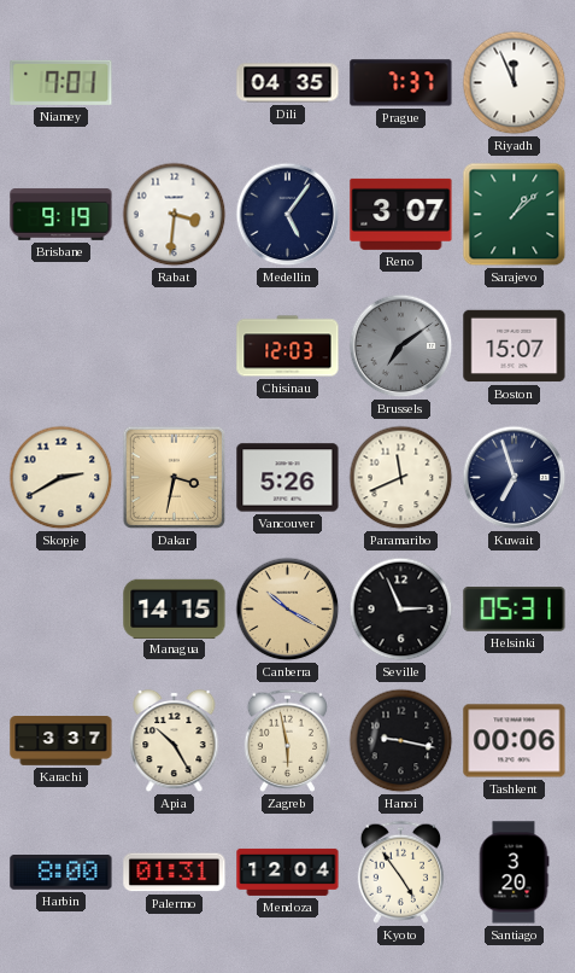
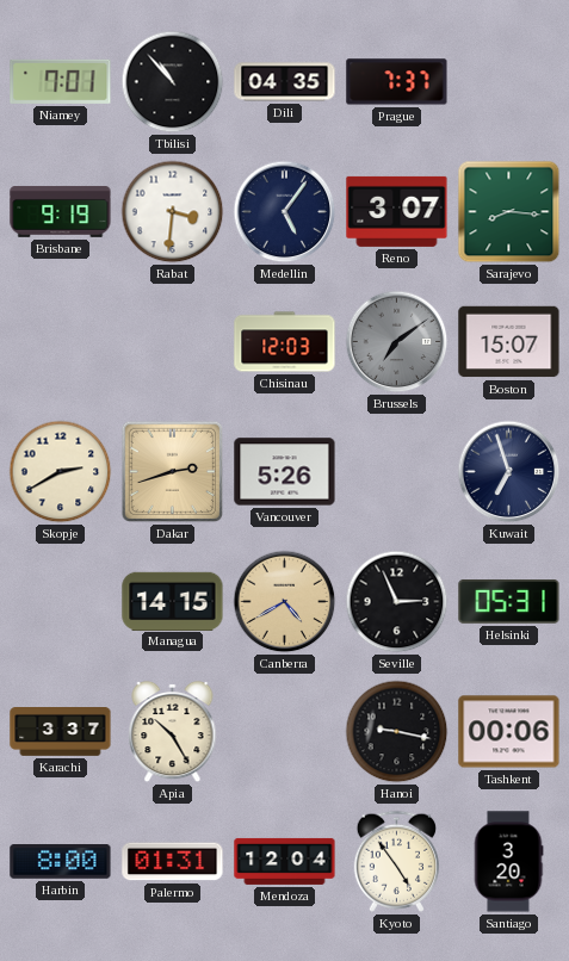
Tbilisi: none -> 10:53
Riyadh: 11:56 -> none
Sarajevo: 1:08 -> 8:16
Dakar: 3:32 -> 2:42
Paramaribo: 11:41 -> none
Canberra: 10:20 -> 4:40
Zagreb: 5:58 -> none
